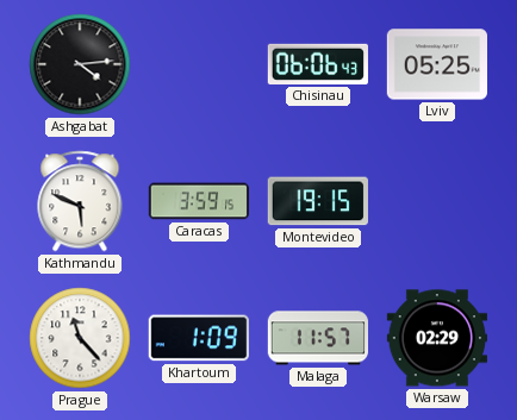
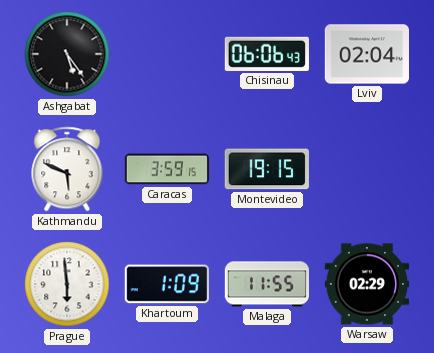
Ashgabat: 4:14 -> 5:24
Lviv: 05:25 -> 02:04
Prague: 11:23 -> 5:59
Malaga: 11:57 -> 11:55
